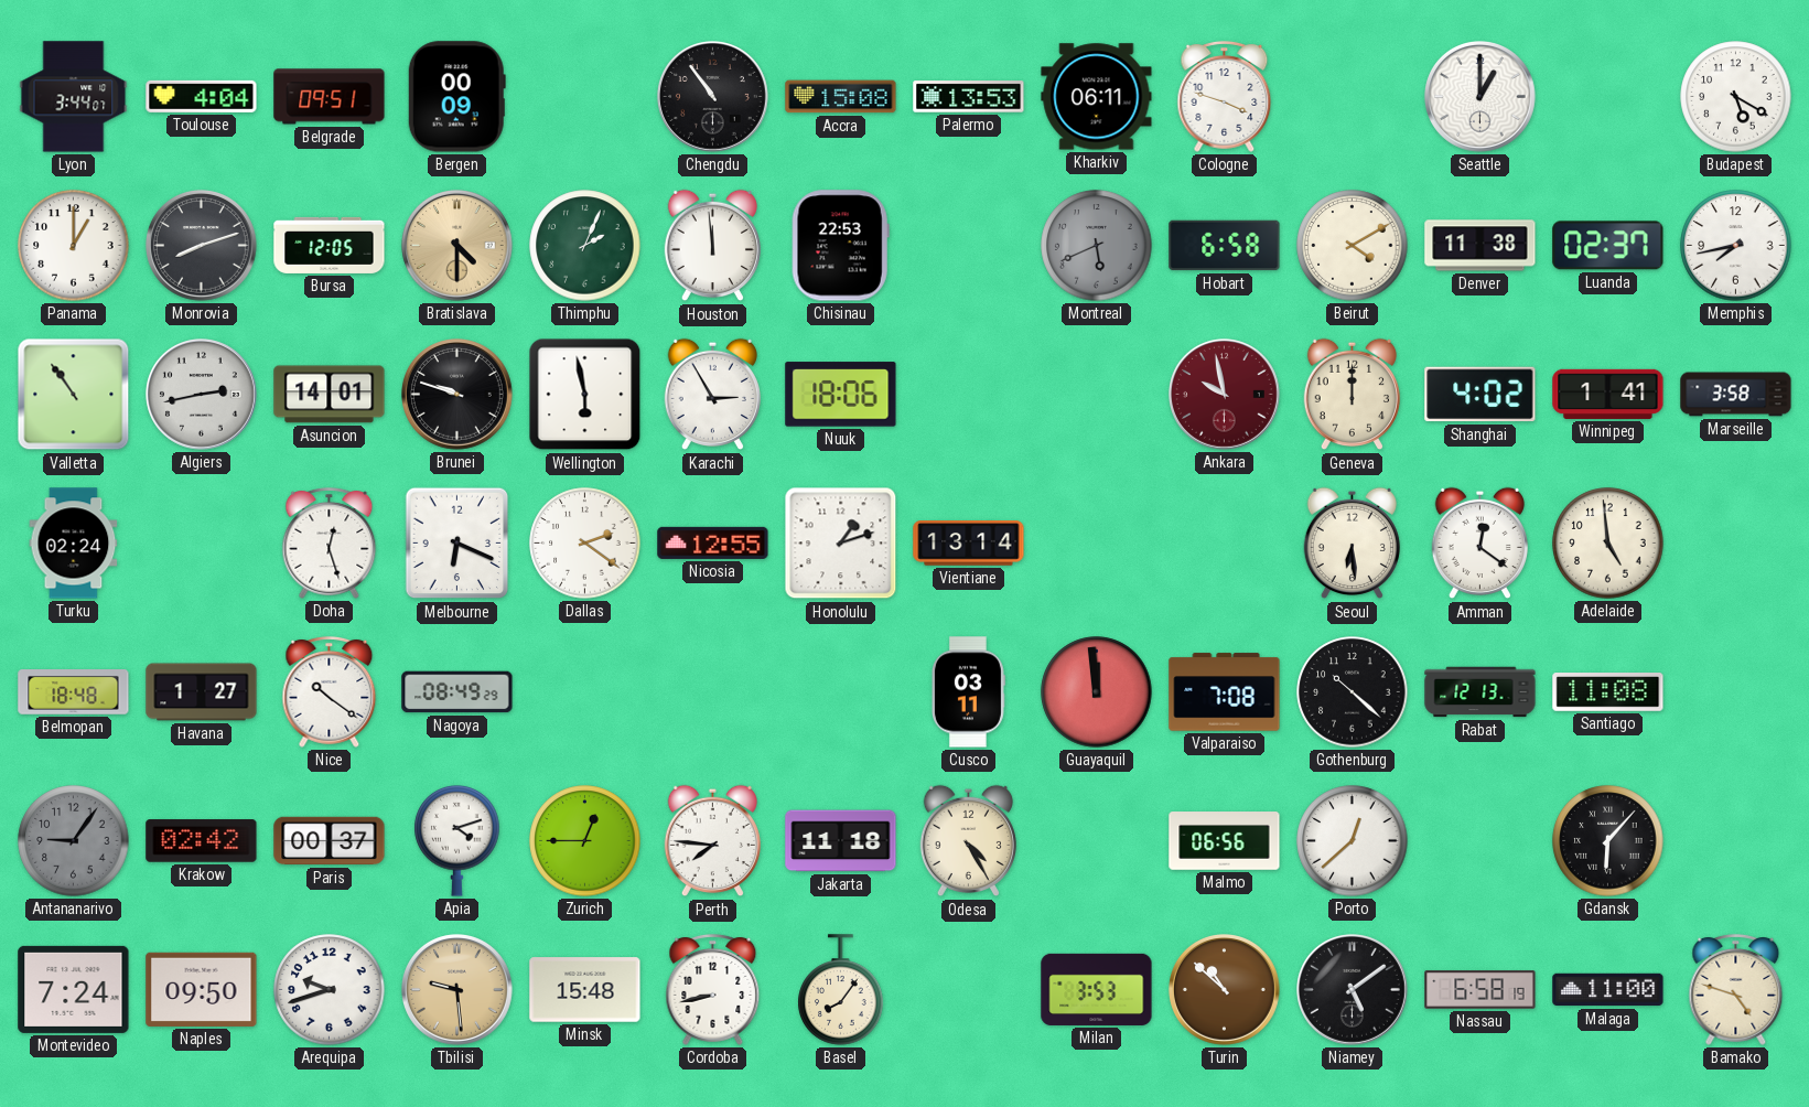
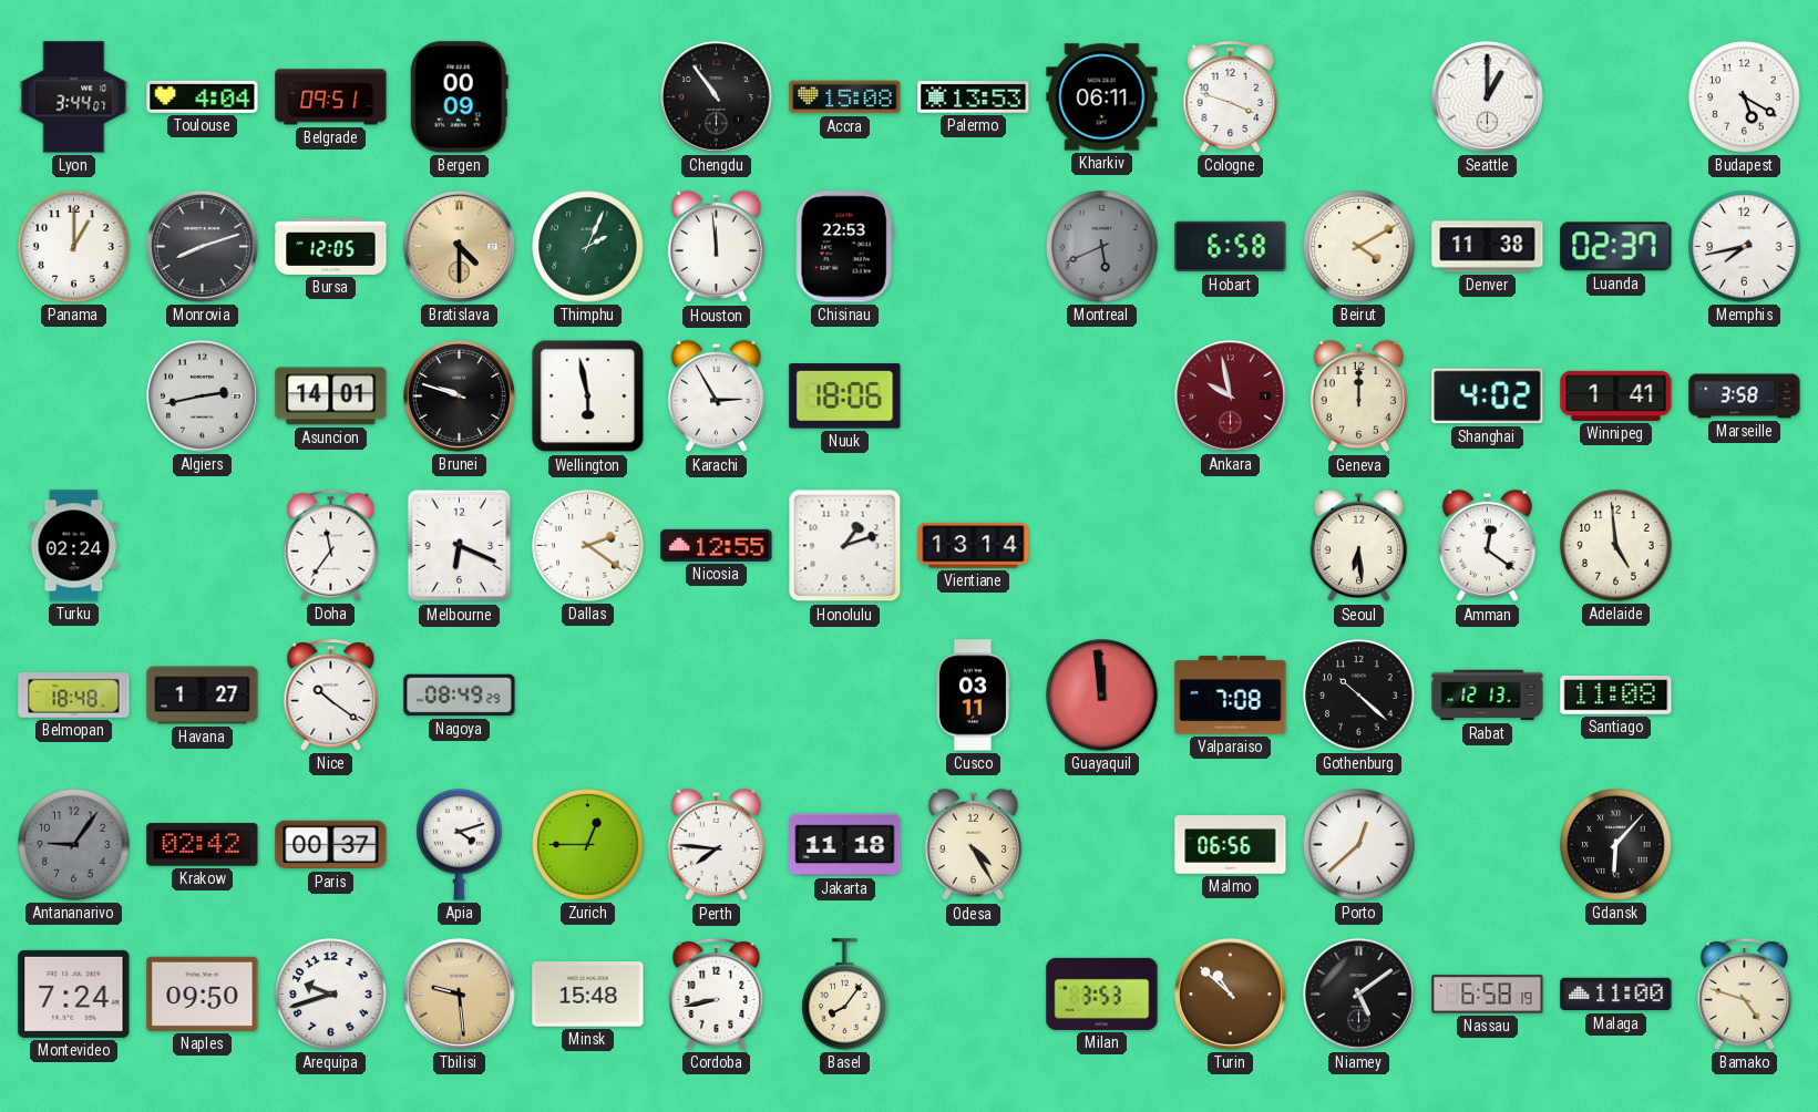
Valletta: 10:54 -> none
Doha: 12:27 -> 11:36
